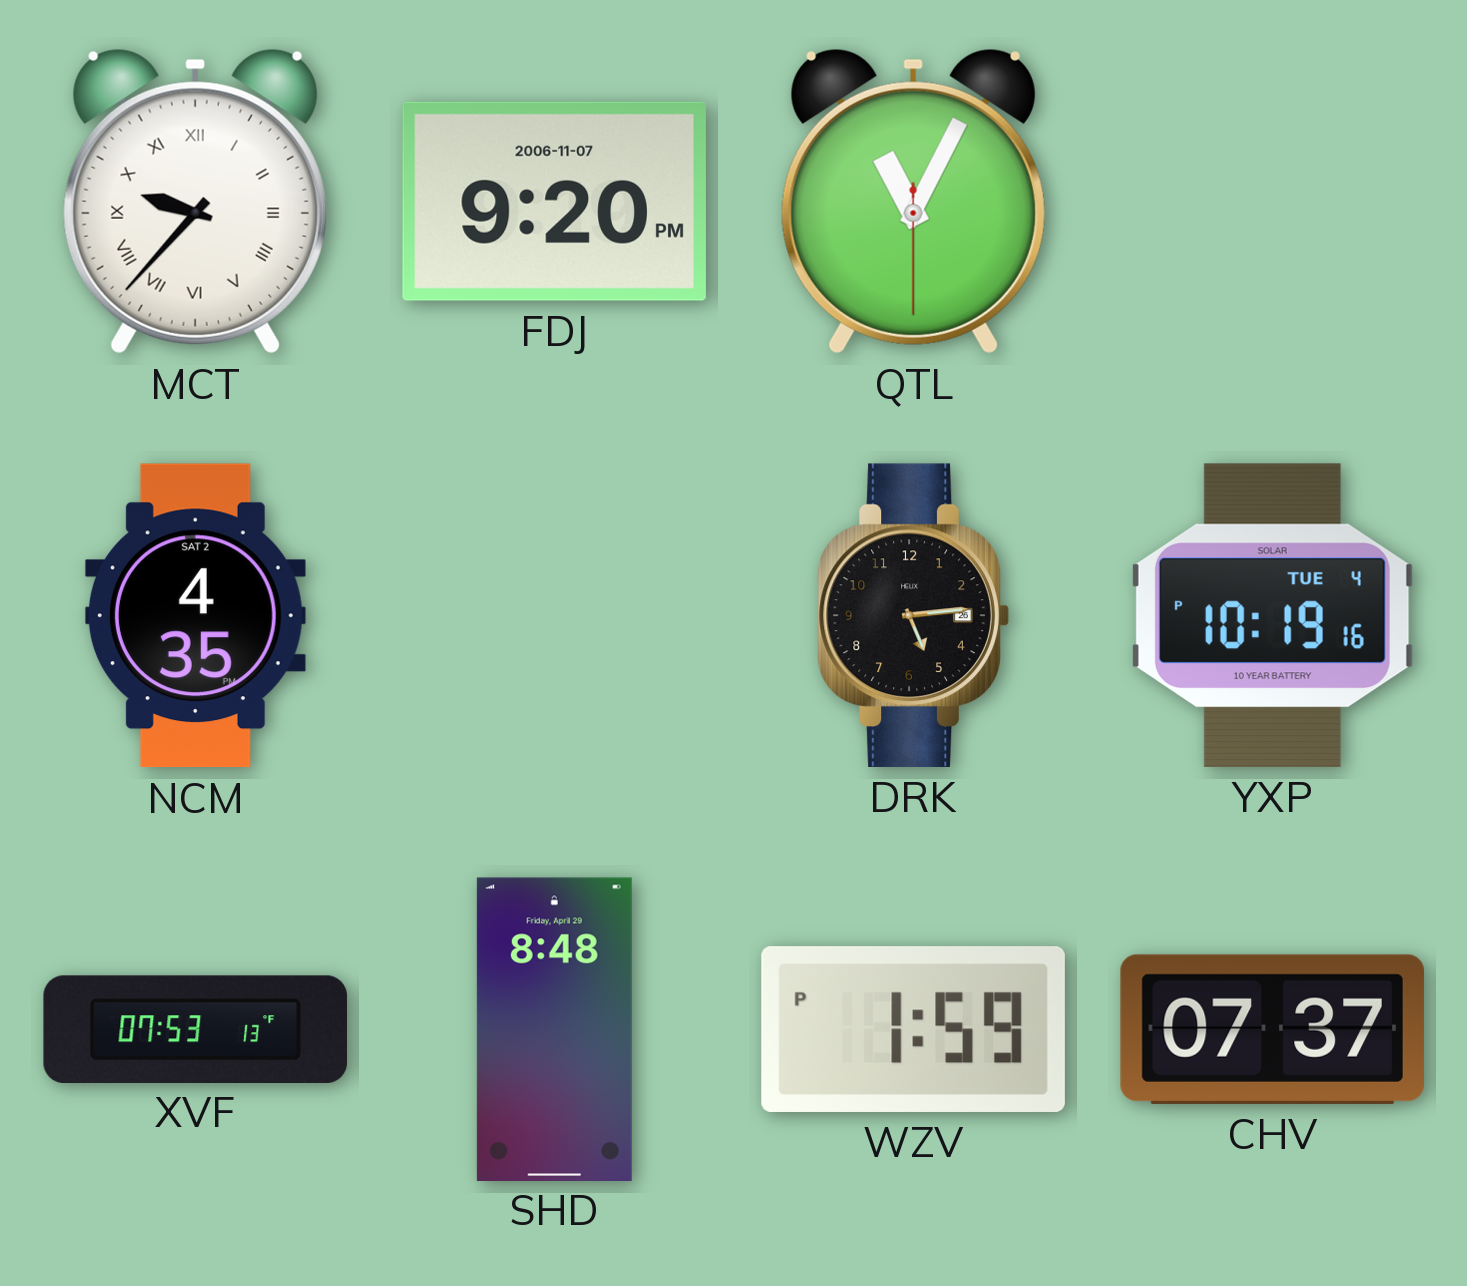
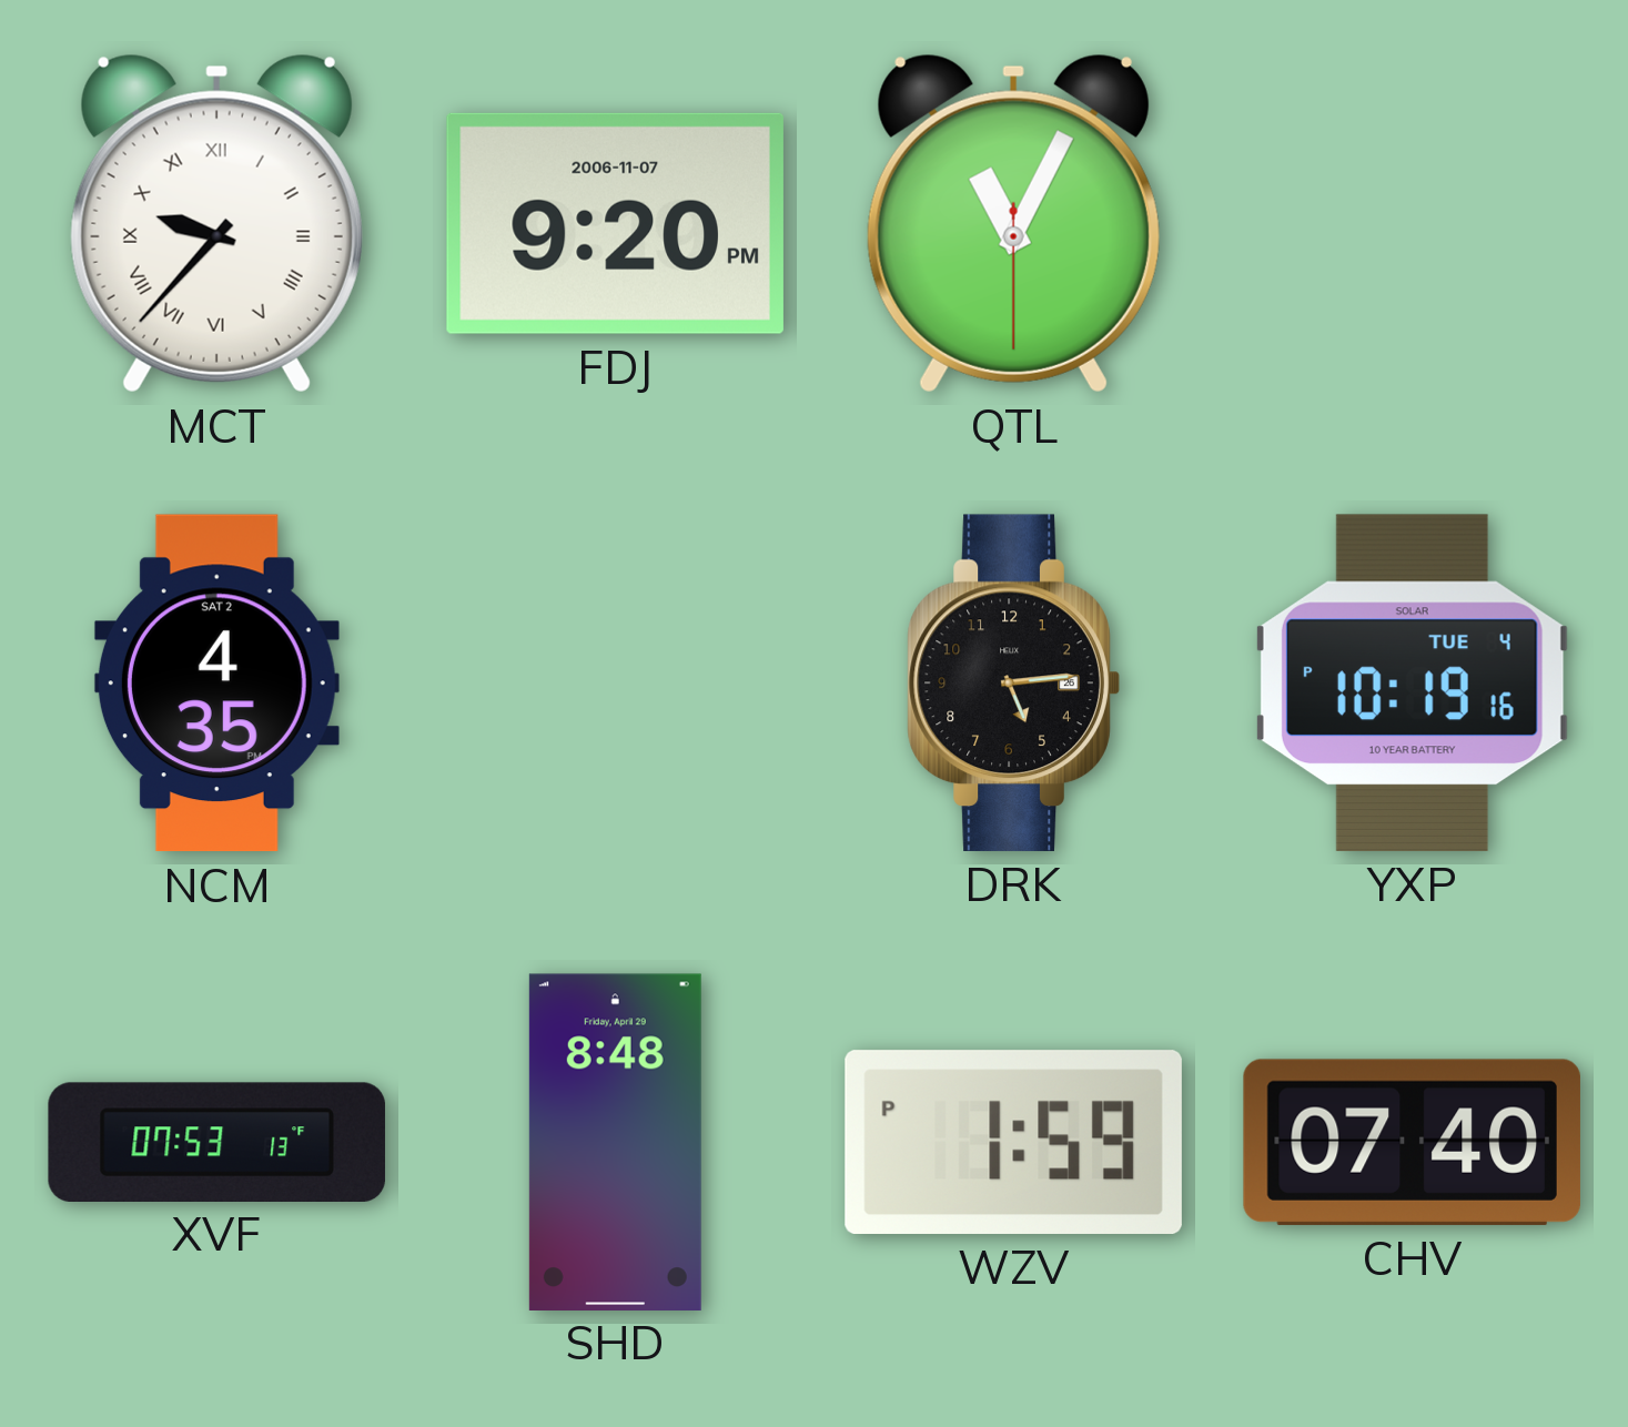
CHV: 07:37 -> 07:40
